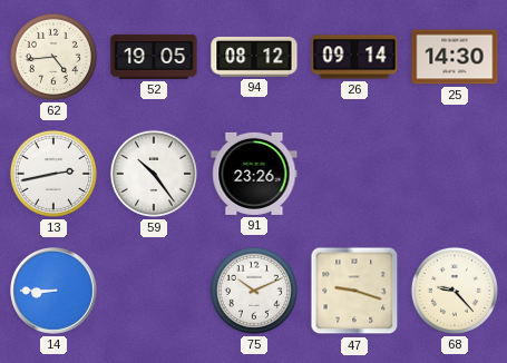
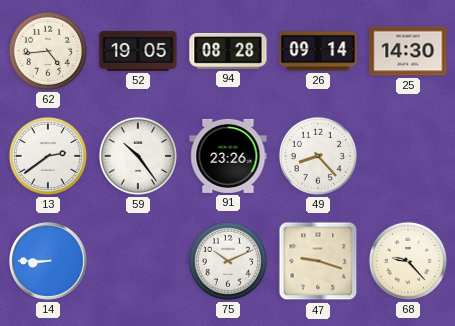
94: 08:12 -> 08:28
13: 2:43 -> 2:39
49: none -> 8:23
